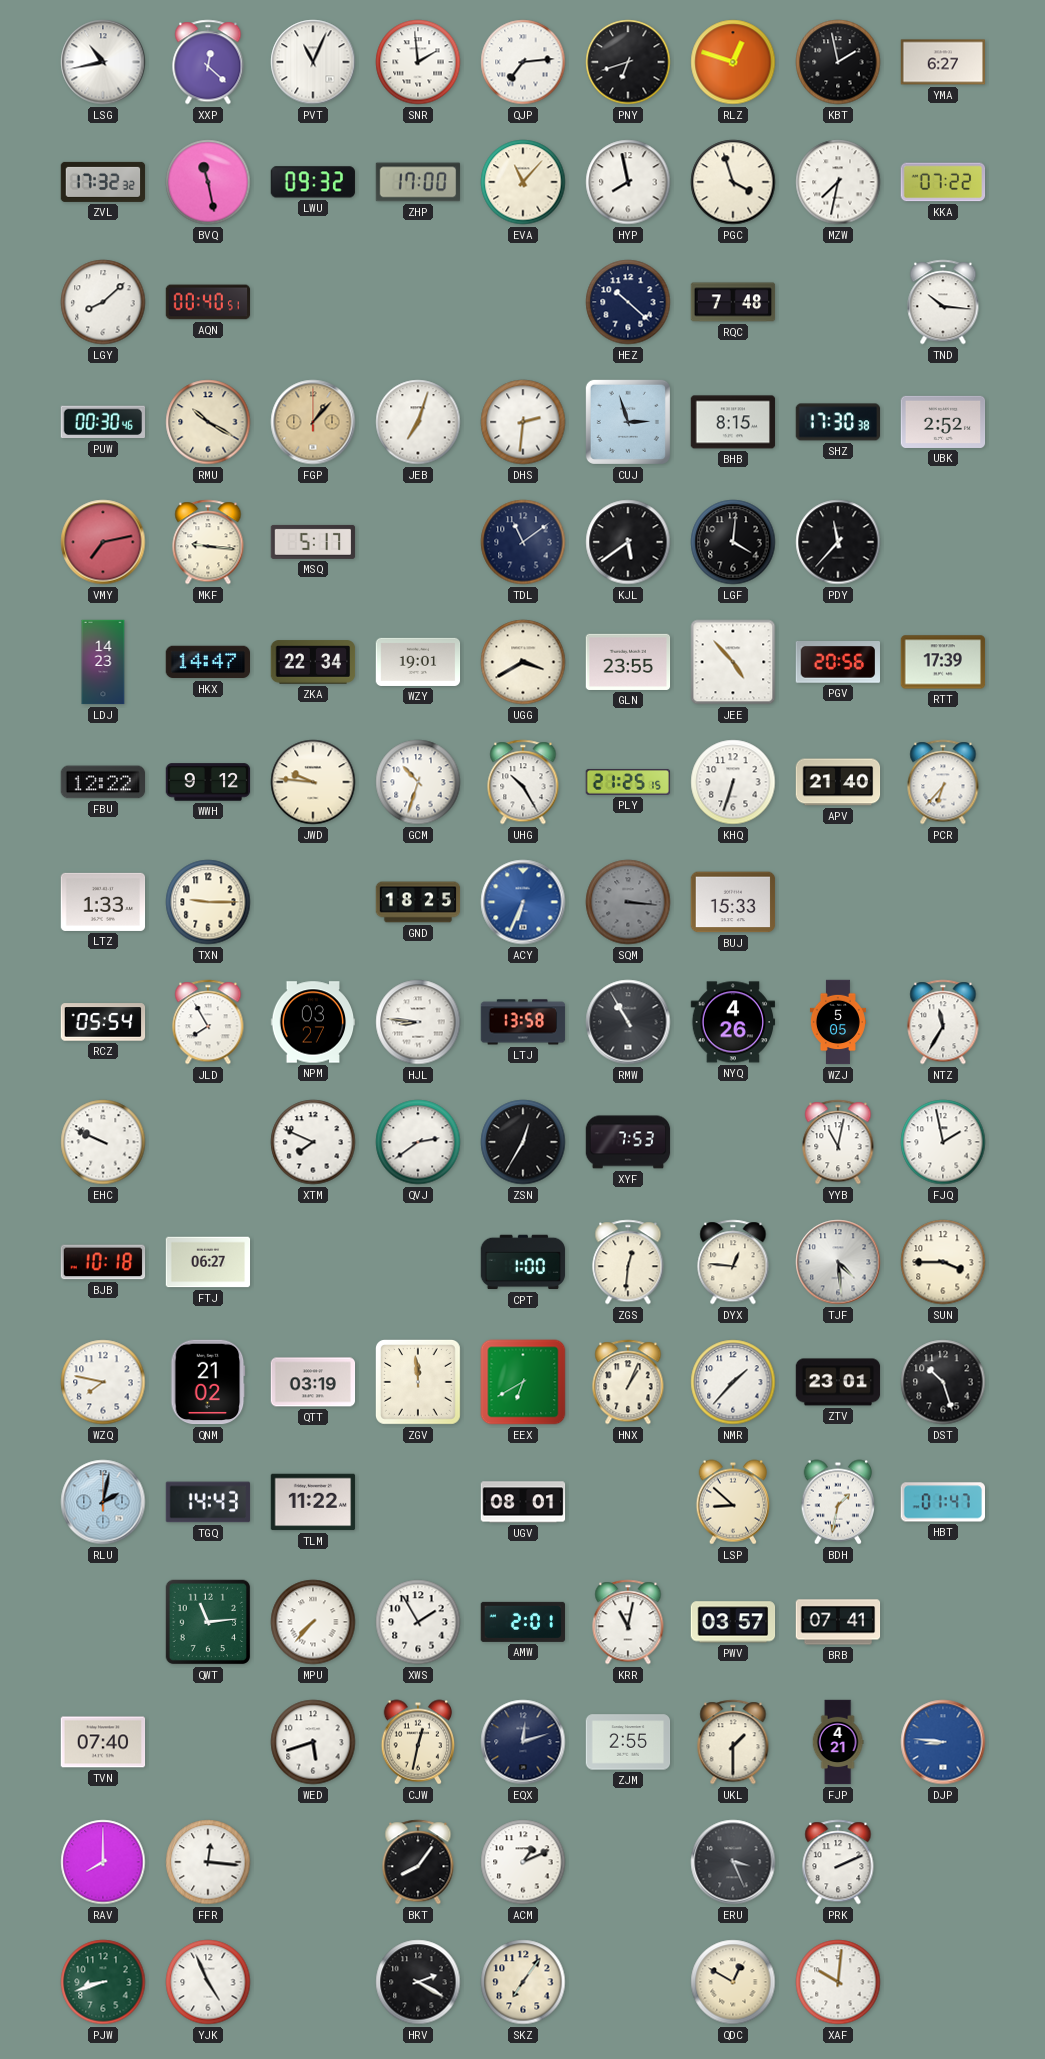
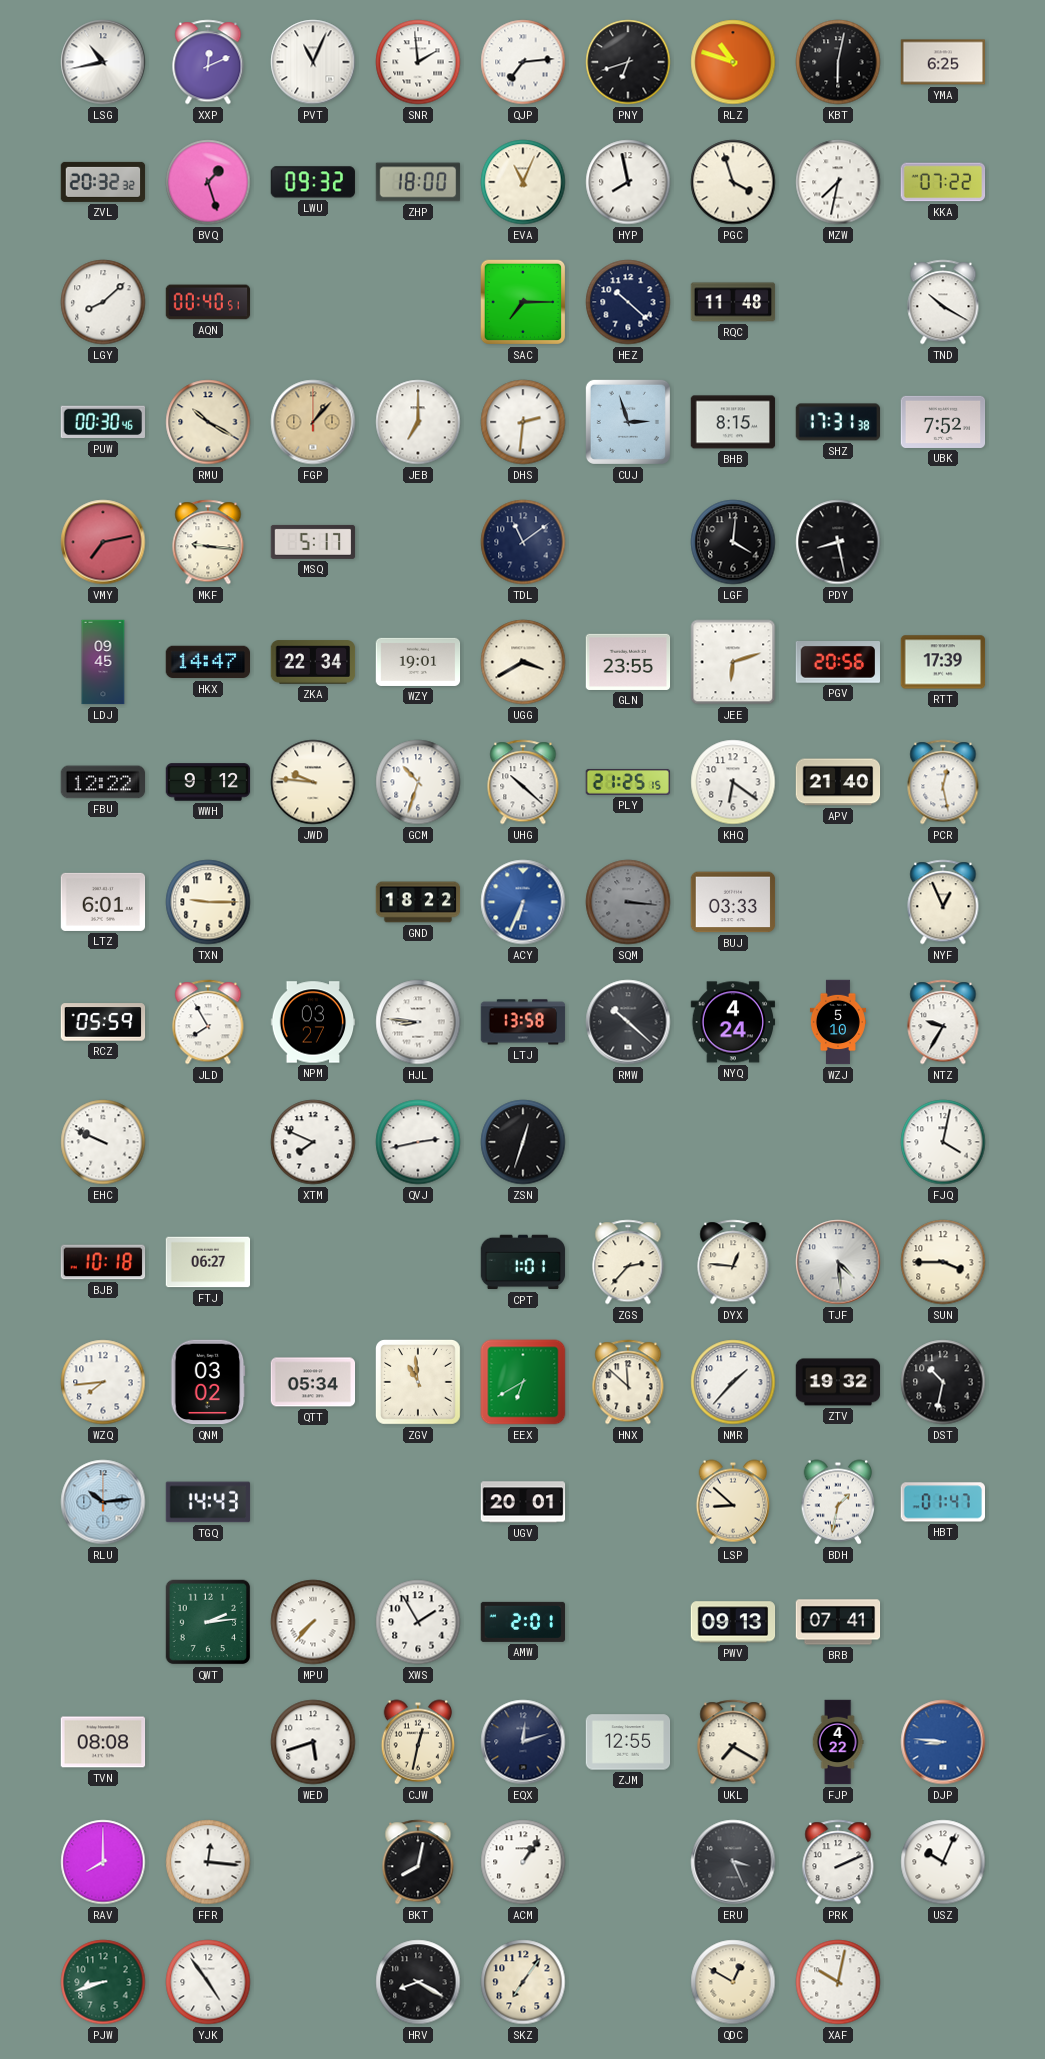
XXP: 12:22 -> 12:11
RLZ: 12:48 -> 10:48
KBT: 1:58 -> 6:02
YMA: 6:27 -> 6:25
ZVL: 17:32 -> 20:32
BVQ: 11:28 -> 1:27
ZHP: 17:00 -> 18:00
EVA: 11:07 -> 11:04
SAC: none -> 7:15
RQC: 7:48 -> 11:48
TND: 10:16 -> 10:20
JEB: 7:03 -> 7:00
SHZ: 17:30 -> 17:31
UBK: 2:52 -> 7:52
KJL: 5:39 -> none
PDY: 11:37 -> 8:28
LDJ: 14:23 -> 09:45
JEE: 4:53 -> 6:12
UHG: 10:25 -> 10:22
KHQ: 6:33 -> 6:21
PCR: 6:37 -> 12:28
LTZ: 1:33 -> 6:01
GND: 18:25 -> 18:22
BUJ: 15:33 -> 03:33
NYF: none -> 12:56
RCZ: 05:54 -> 05:59
RMW: 10:55 -> 10:22
NYQ: 4:26 -> 4:24
WZJ: 5:05 -> 5:10
NTZ: 11:35 -> 9:35
QVJ: 2:39 -> 2:43
ZSN: 12:35 -> 12:33
XYF: 7:53 -> none
YYB: 11:02 -> none
FJQ: 1:58 -> 4:02
CPT: 1:00 -> 1:01
ZGS: 12:31 -> 2:37
WZQ: 7:47 -> 7:44
QNM: 21:02 -> 03:02
QTT: 03:19 -> 05:34
ZGV: 11:59 -> 10:59
HNX: 1:04 -> 11:52
ZTV: 23:01 -> 19:32
DST: 10:27 -> 10:32
RLU: 2:02 -> 10:14
TLM: 11:22 -> none
UGV: 08:01 -> 20:01
QWT: 11:14 -> 2:14
KRR: 11:02 -> none
PWV: 03:57 -> 09:13
TVN: 07:40 -> 08:08
ZJM: 2:55 -> 12:55
UKL: 1:30 -> 7:20
FJP: 4:21 -> 4:22
BKT: 8:06 -> 8:02
ACM: 1:11 -> 1:06
USZ: none -> 10:04
YJK: 4:56 -> 4:54
HRV: 2:20 -> 8:20
XAF: 10:01 -> 10:02
